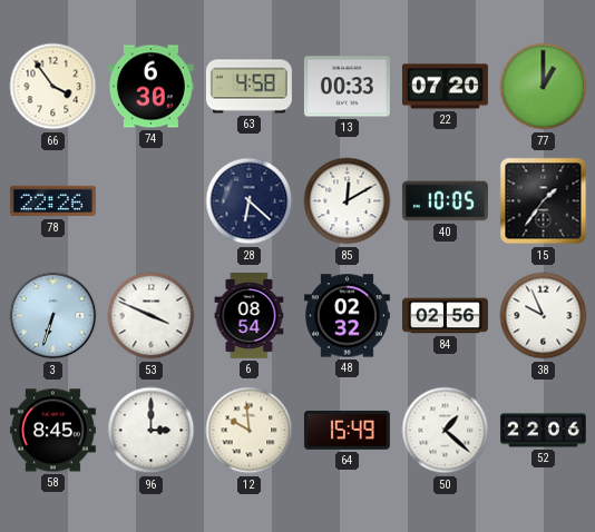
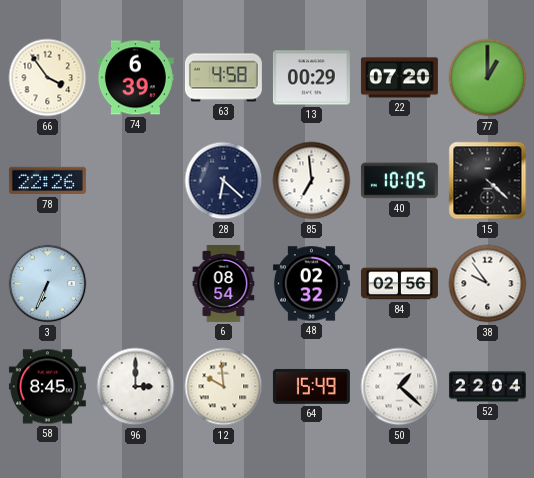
74: 6:30 -> 6:39
13: 00:33 -> 00:29
85: 12:10 -> 6:59
15: 1:36 -> 4:22
3: 6:33 -> 6:34
53: 3:49 -> none
38: 9:56 -> 9:54
52: 22:06 -> 22:04
